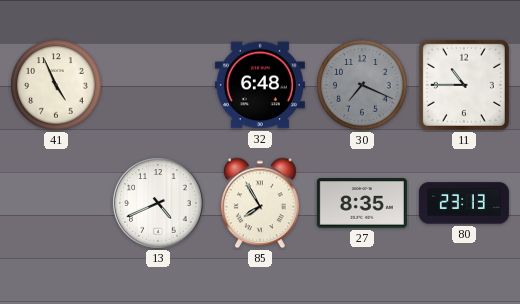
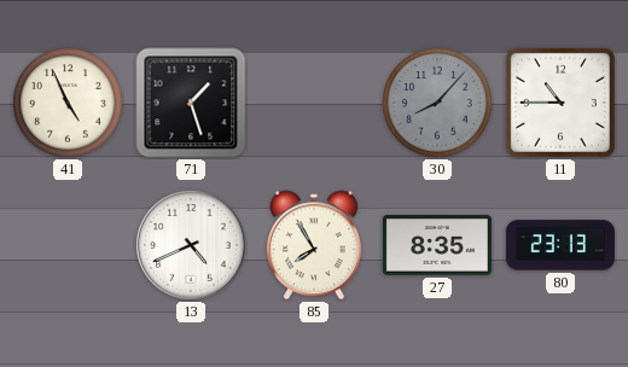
71: none -> 1:27
32: 6:48 -> none
30: 7:19 -> 8:07
